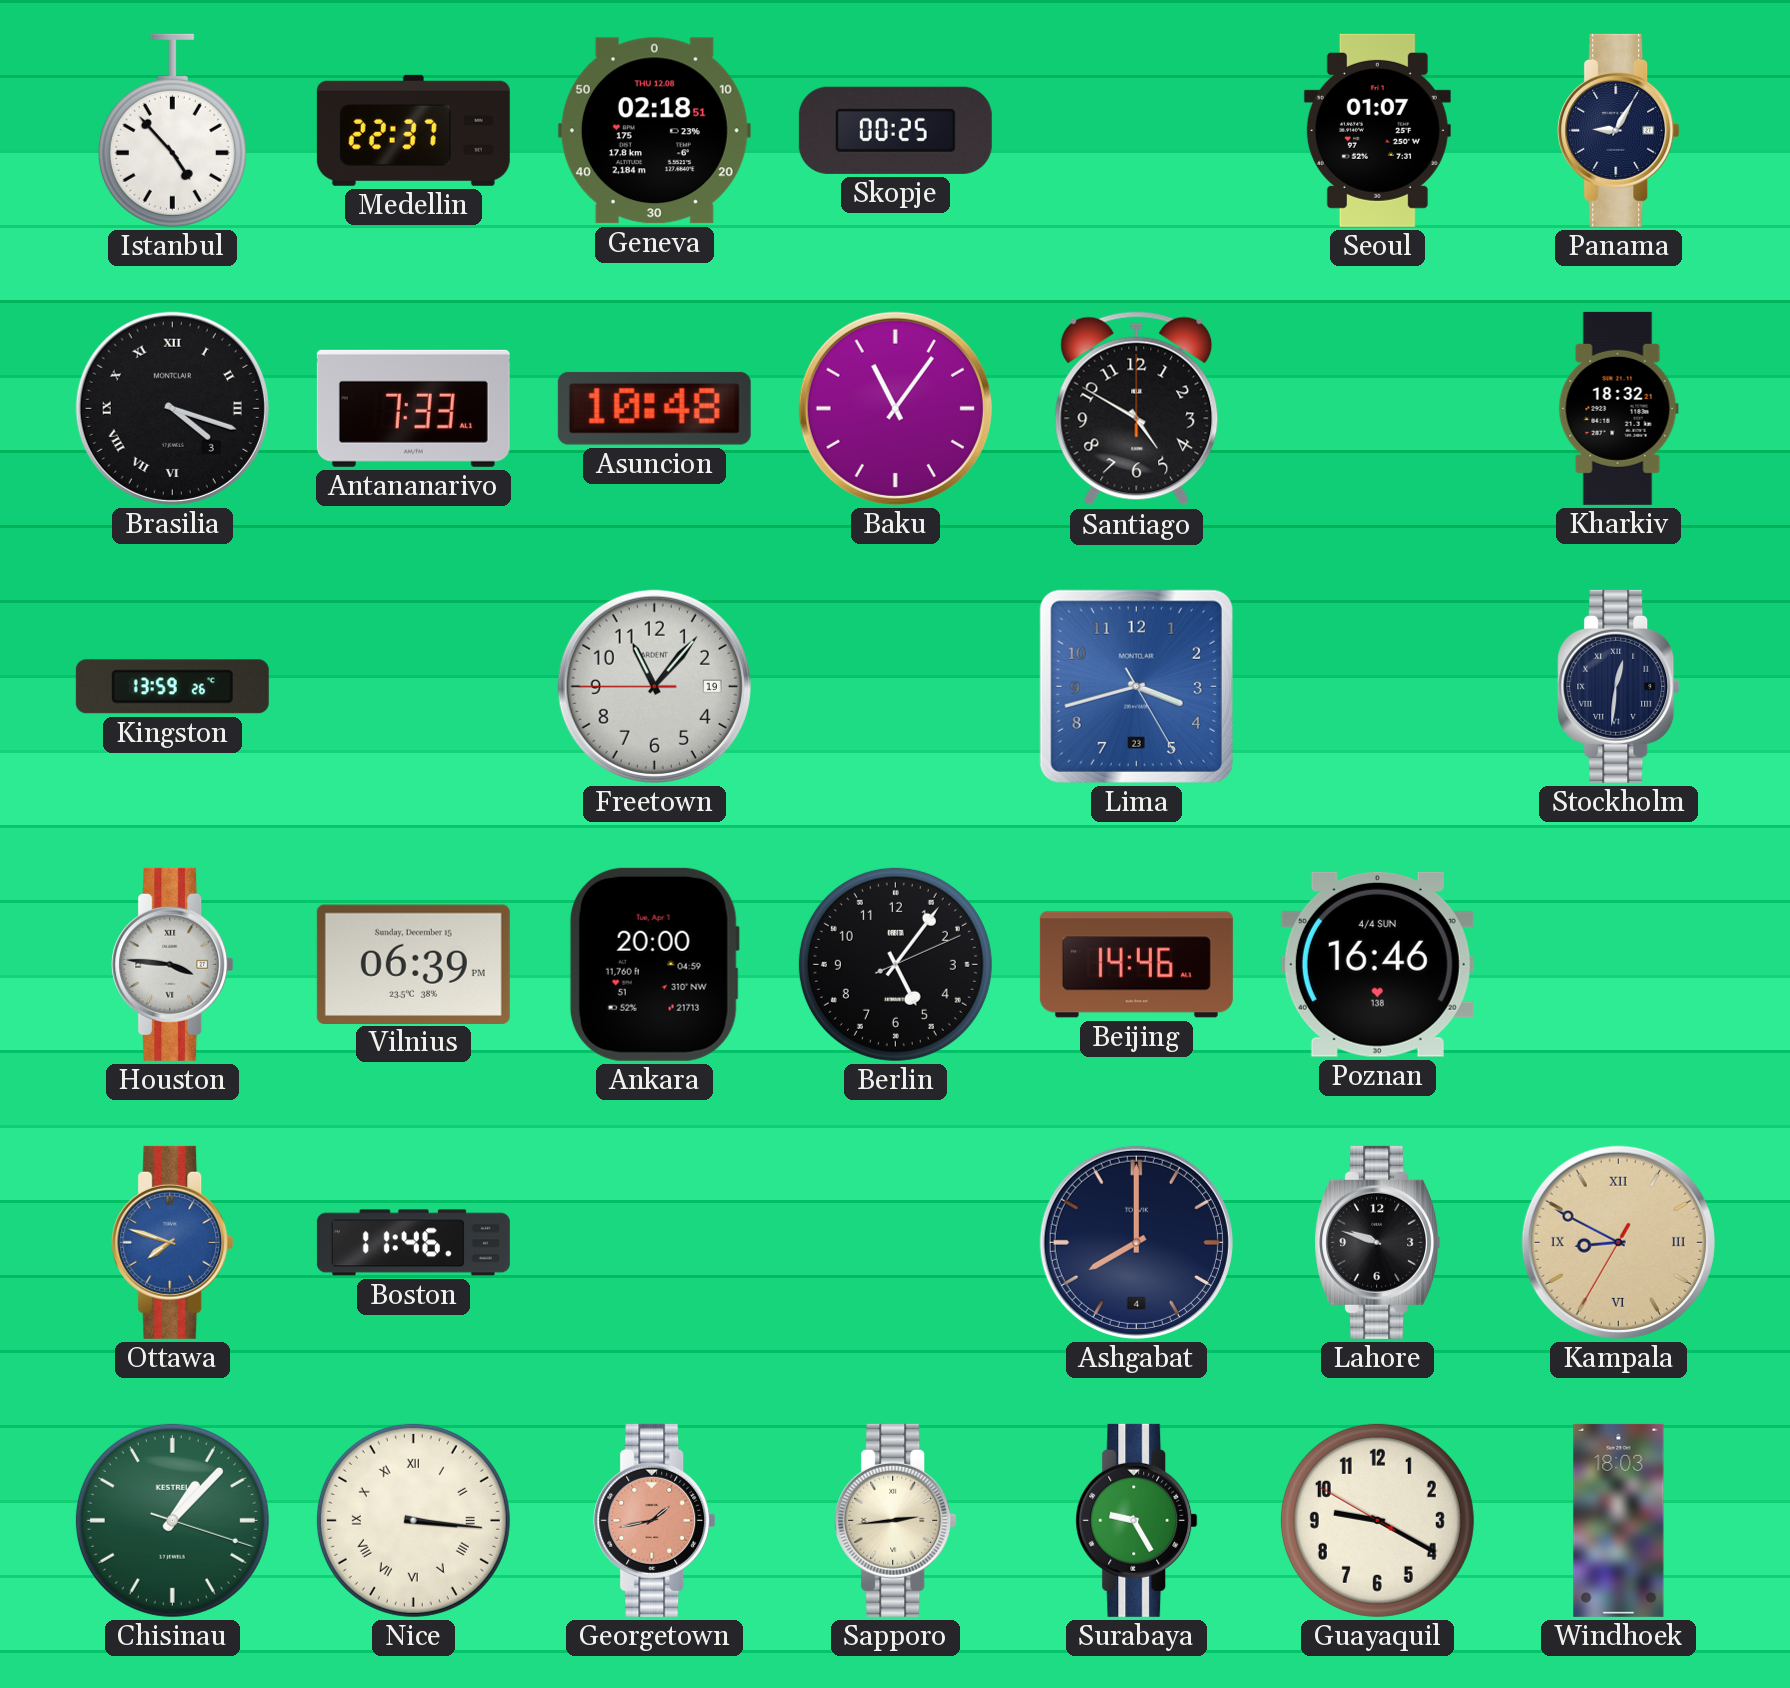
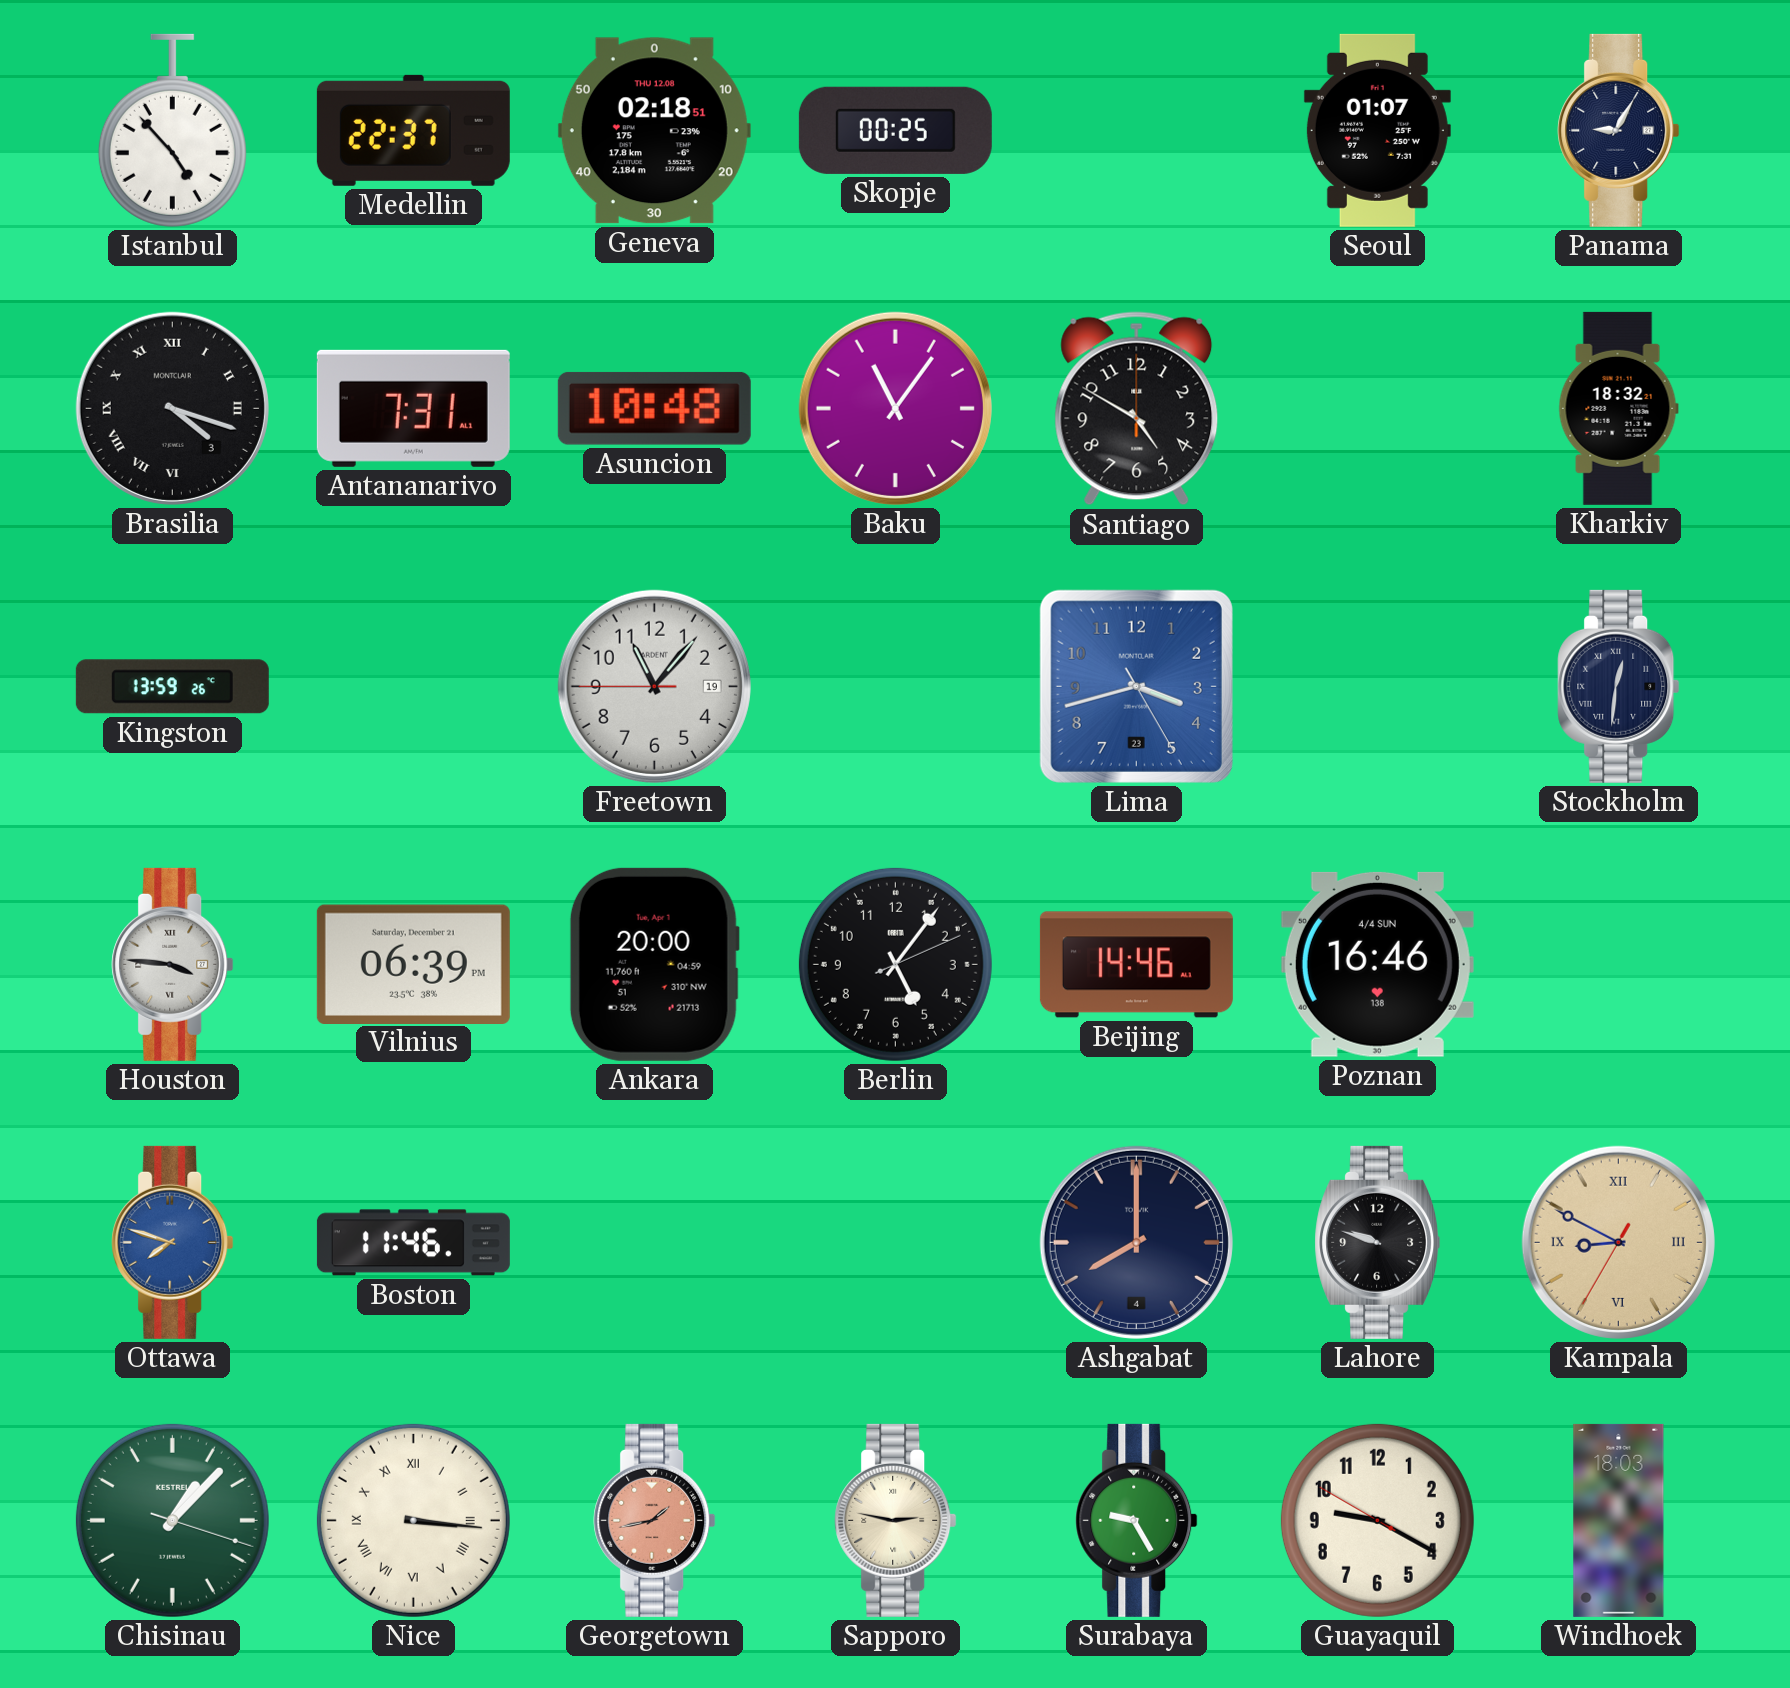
Antananarivo: 7:33 -> 7:31
Vilnius date: Sunday, December 15 -> Saturday, December 21
Sapporo: 2:44 -> 2:47
